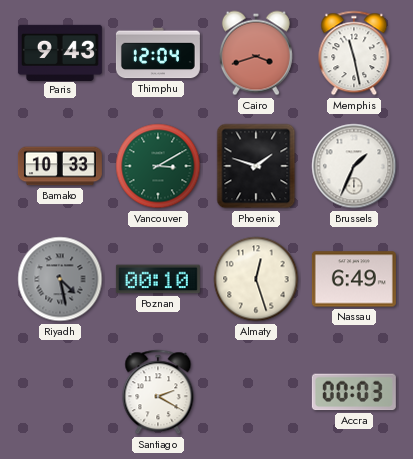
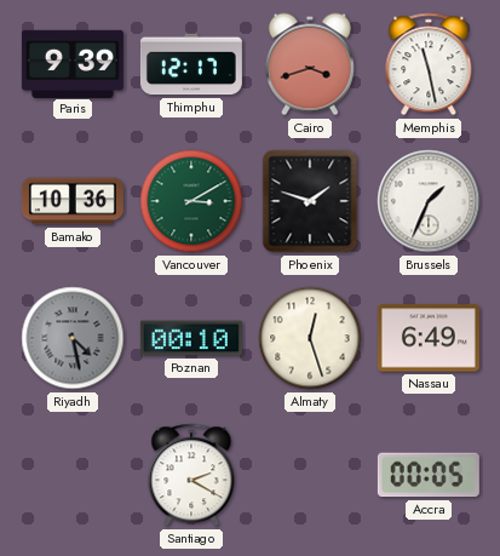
Paris: 9:43 -> 9:39
Thimphu: 12:04 -> 12:17
Bamako: 10:33 -> 10:36
Accra: 00:03 -> 00:05
